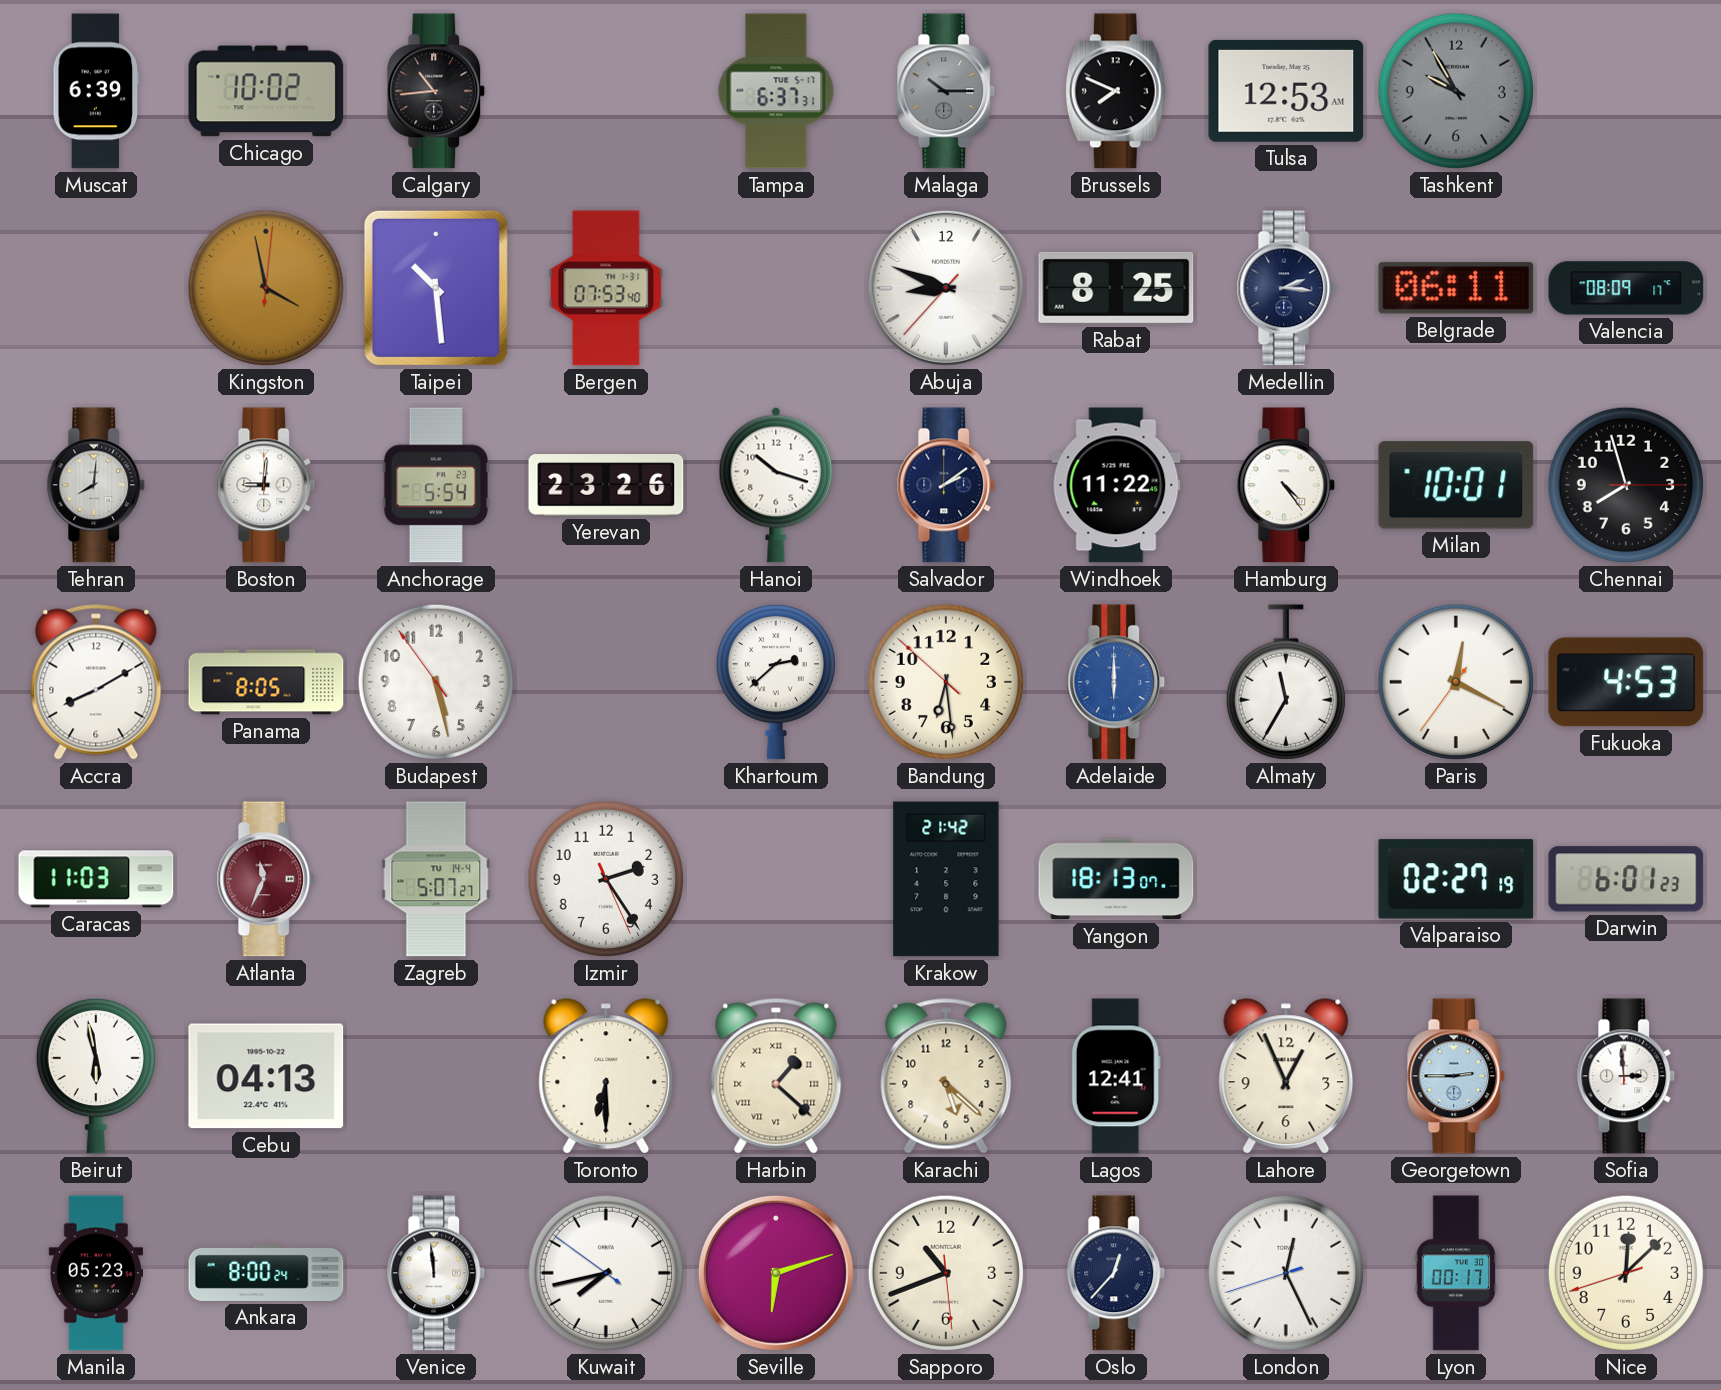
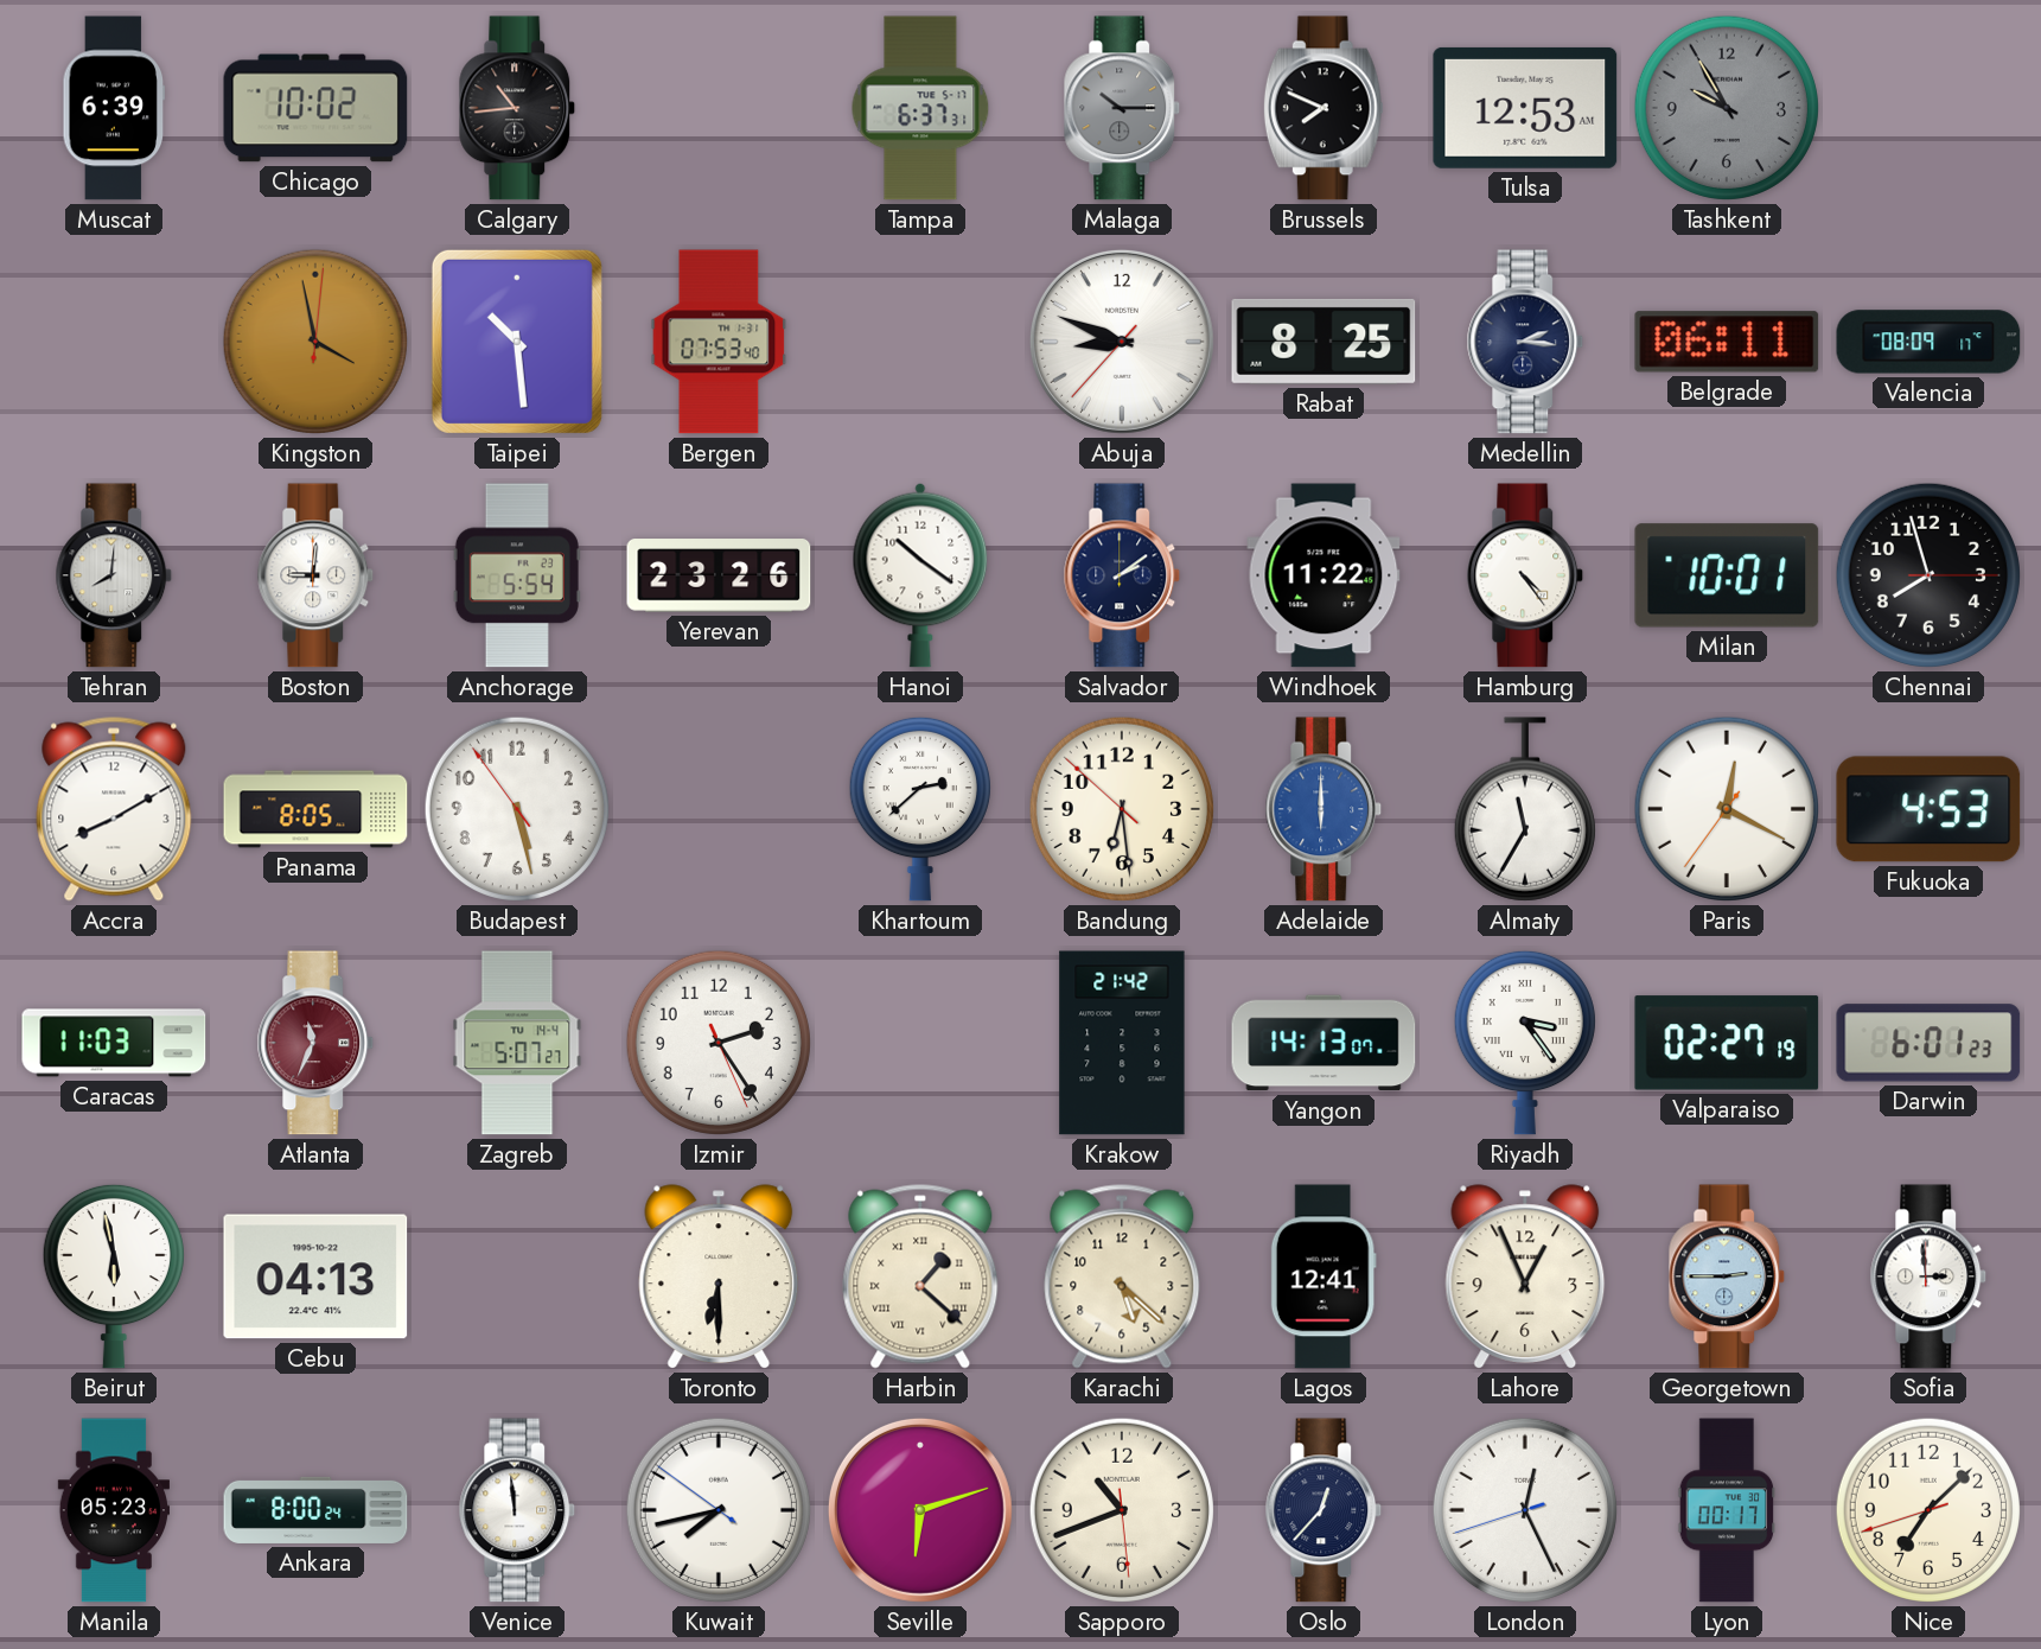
Hanoi: 10:18 -> 10:21
Yangon: 18:13 -> 14:13
Riyadh: none -> 3:24
Nice: 12:07 -> 7:07
